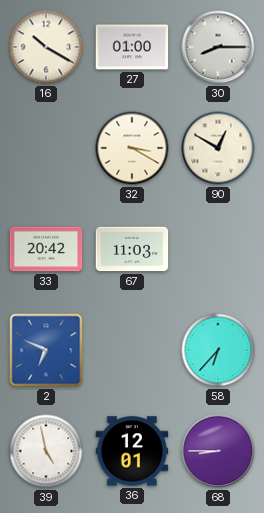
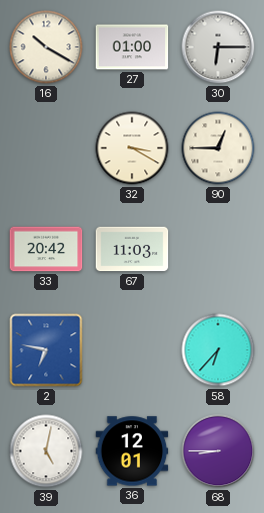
30: 8:15 -> 6:15
90: 12:50 -> 12:45
2: 6:49 -> 6:47
39: 4:58 -> 5:02
